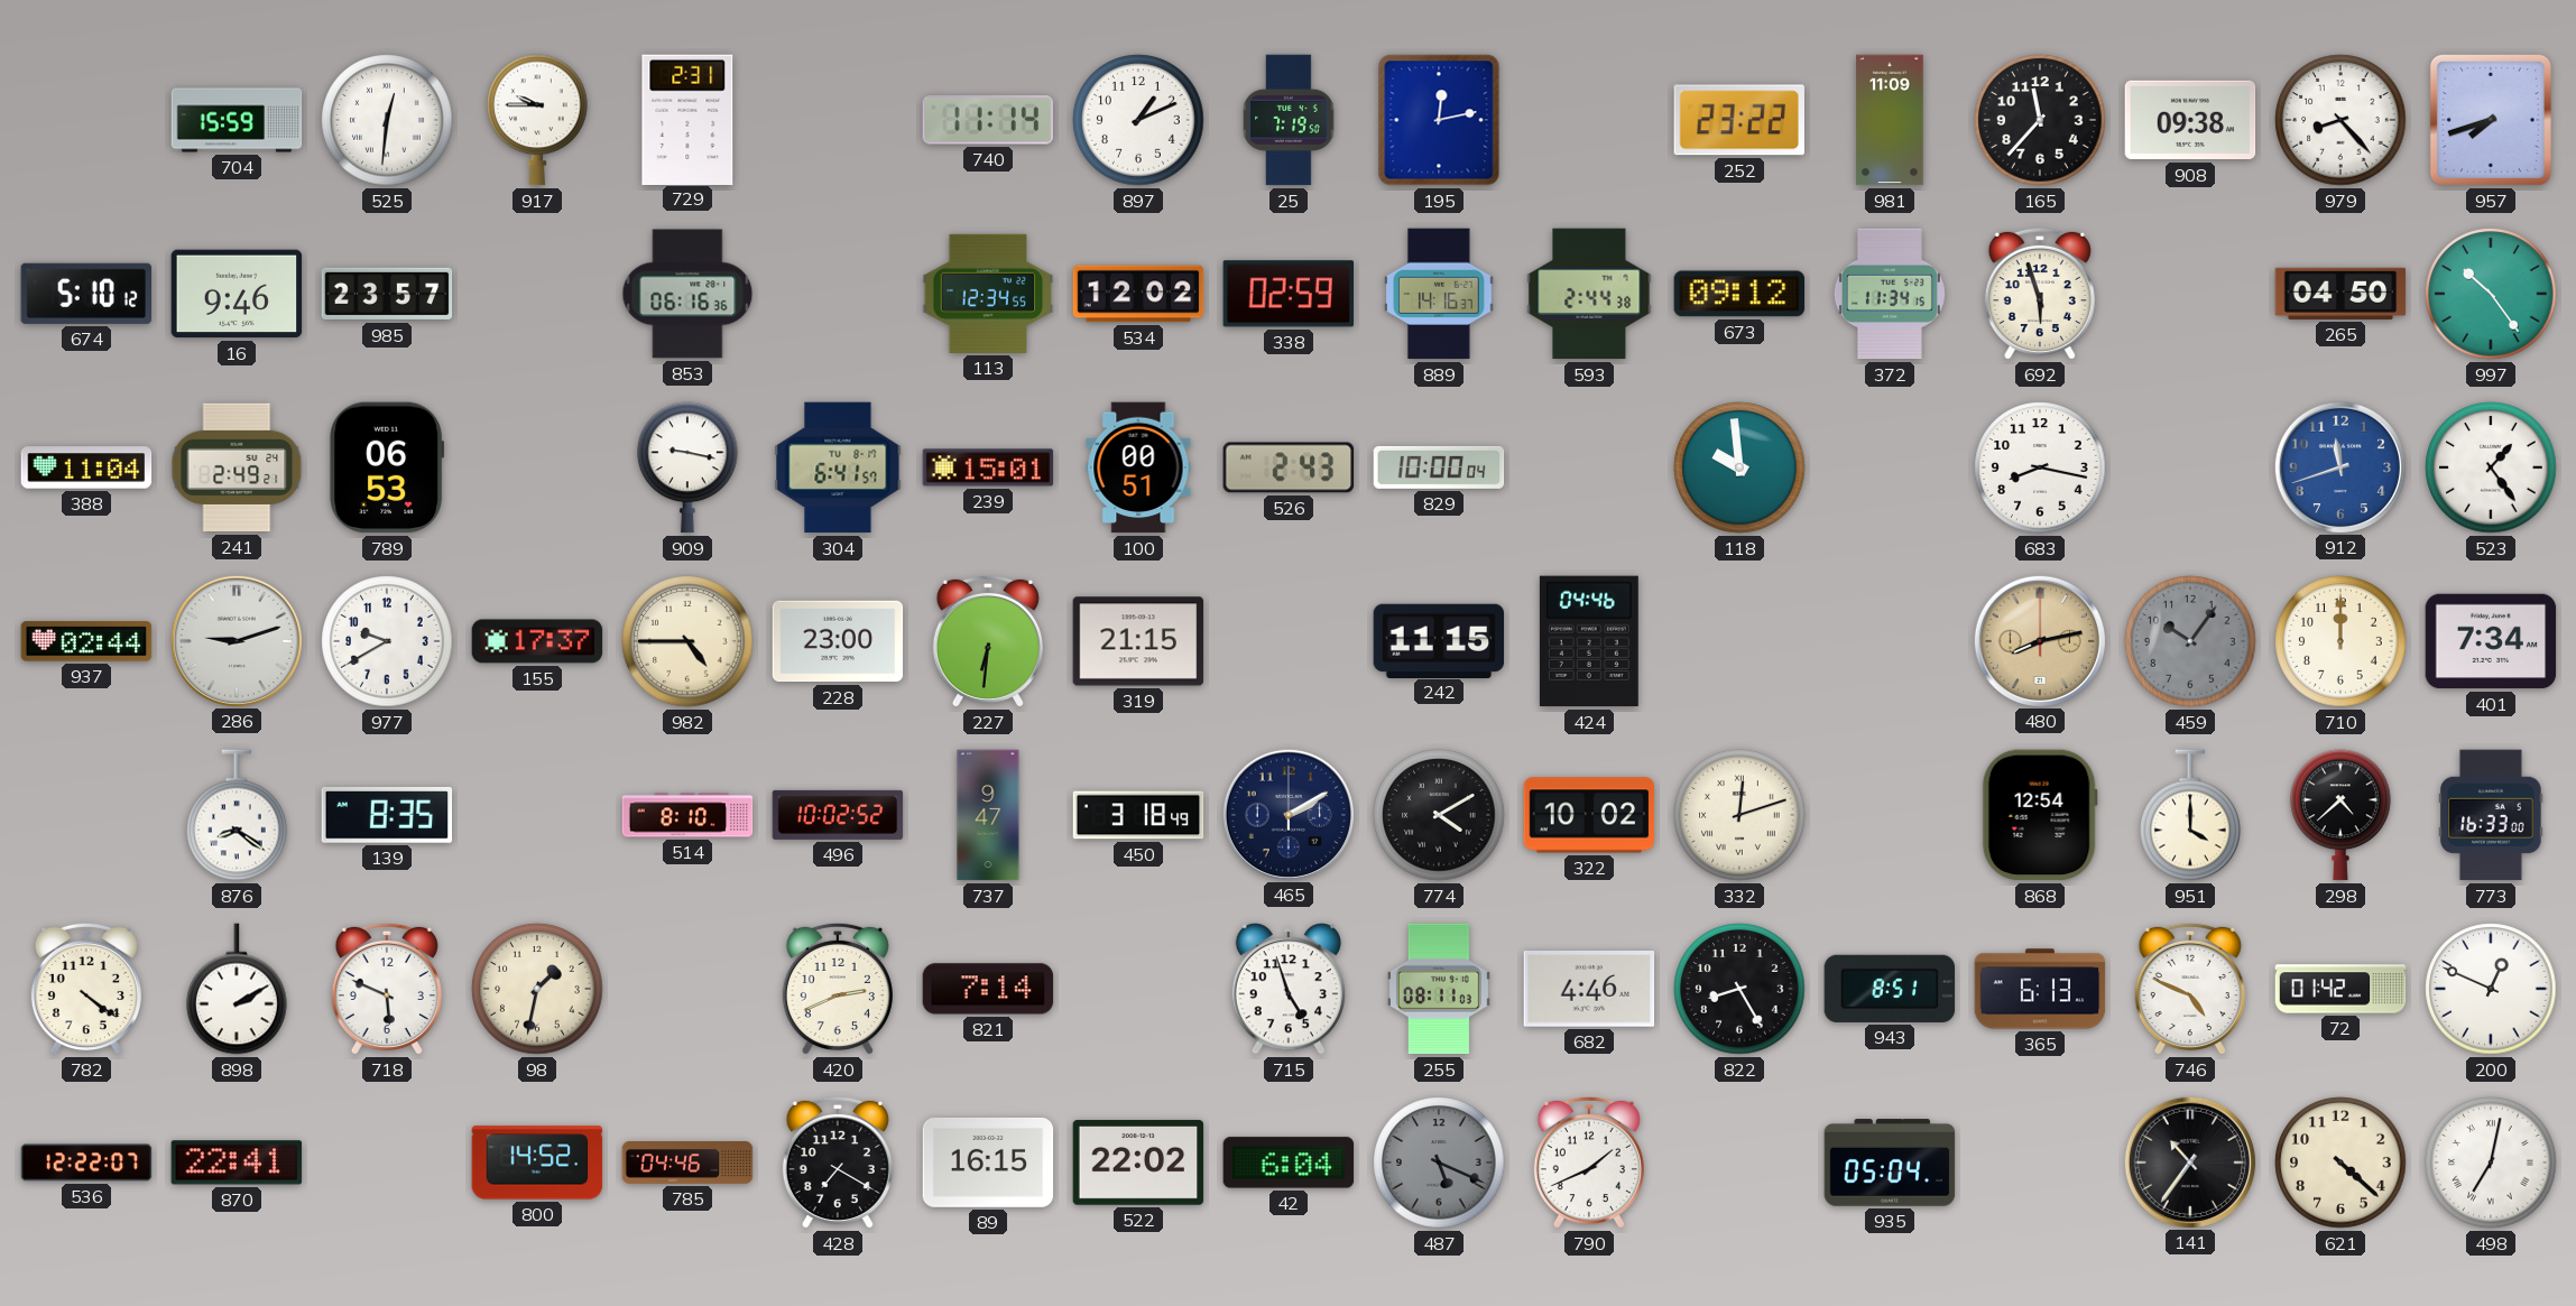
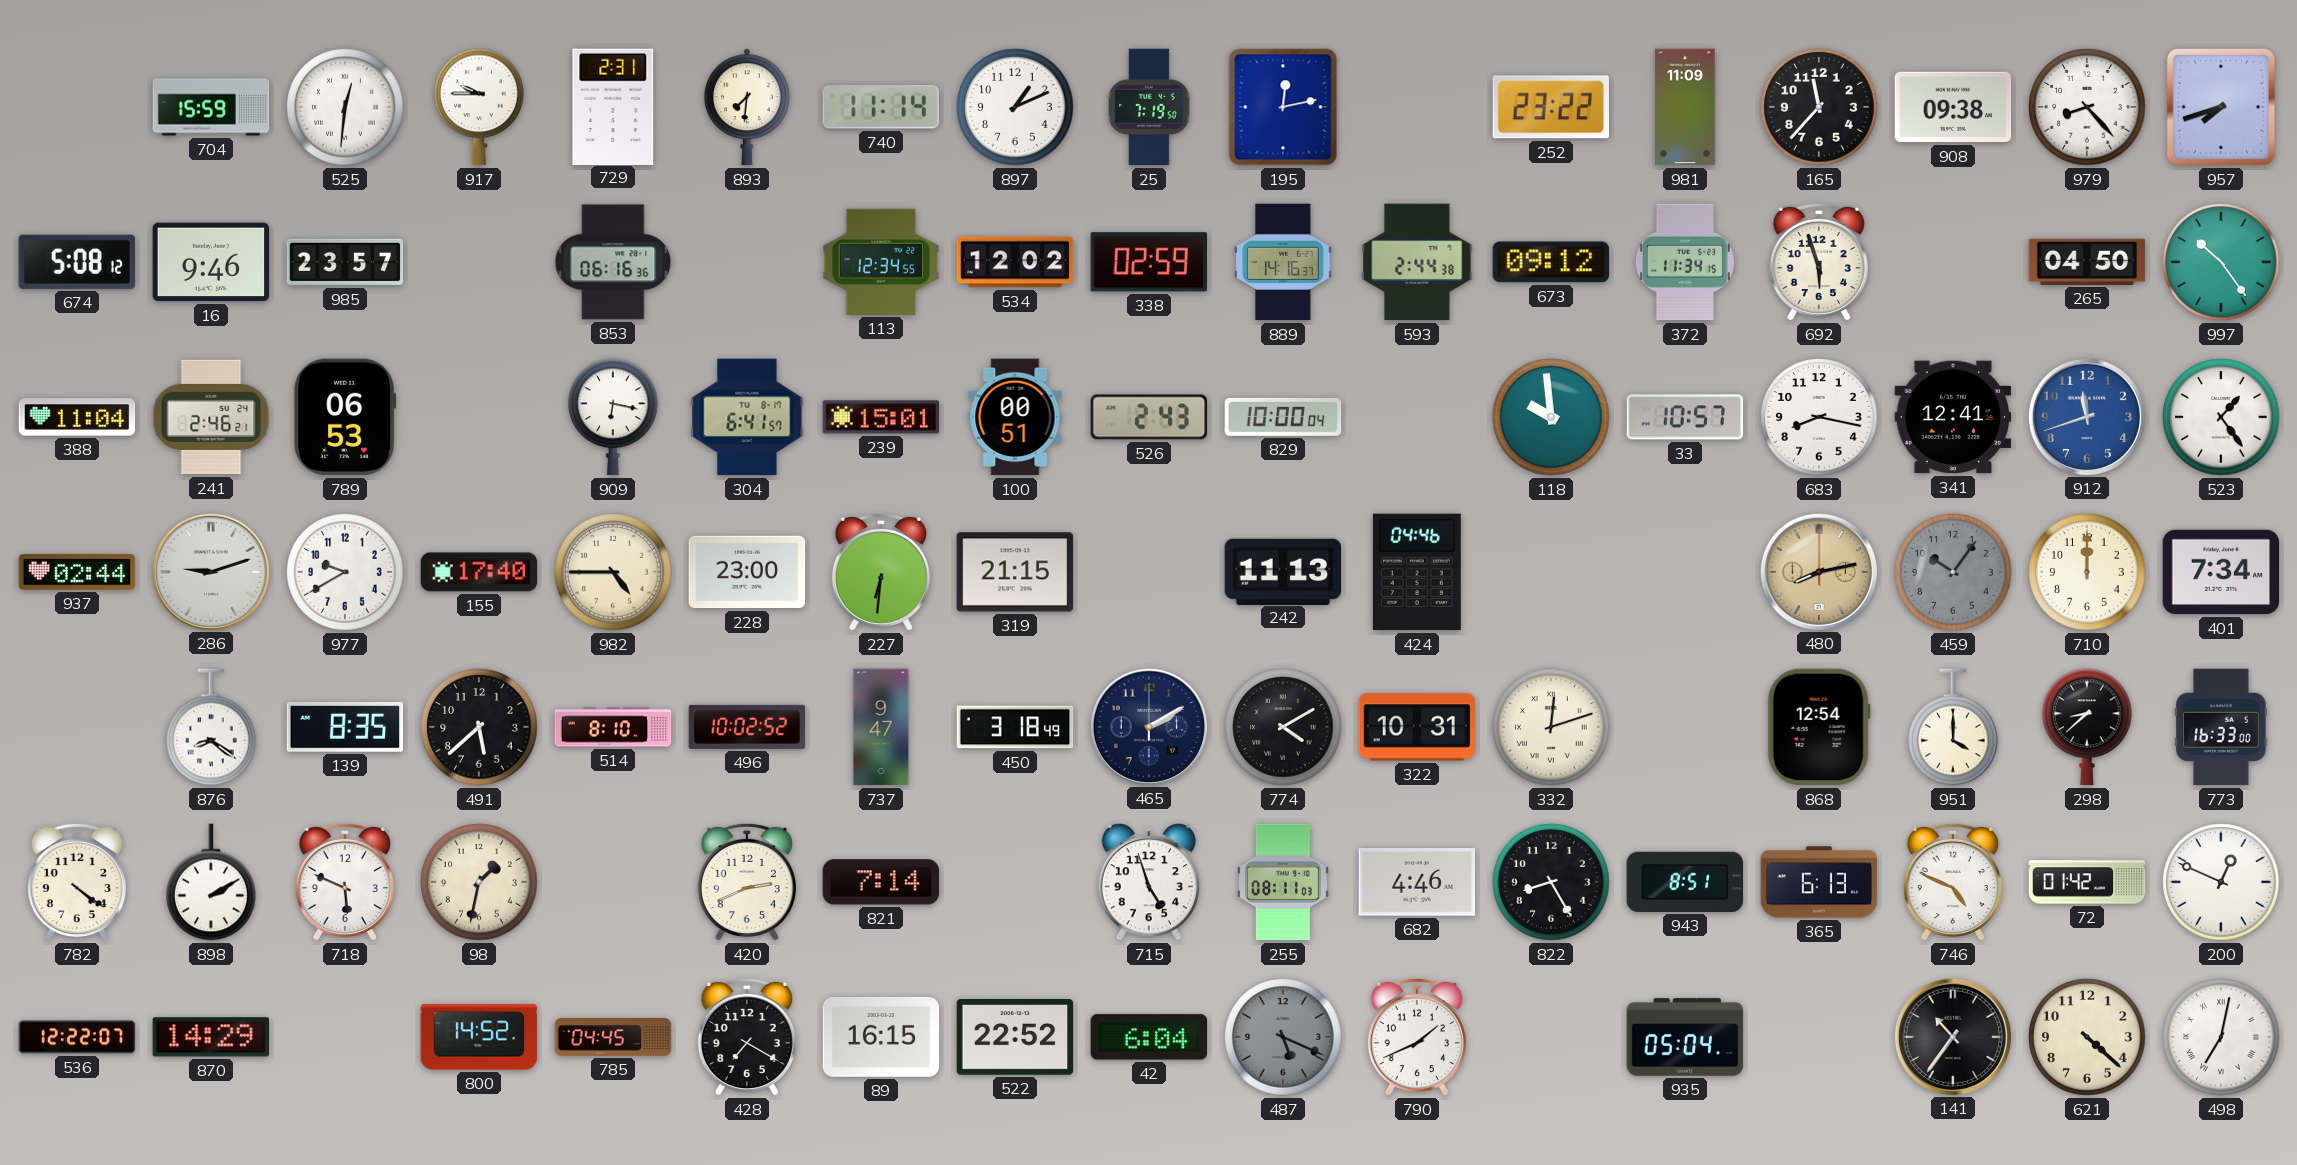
893: none -> 7:31
674: 5:10 -> 5:08
241: 2:49 -> 2:46
909: 9:17 -> 6:17
33: none -> 10:57
341: none -> 12:41
155: 17:37 -> 17:40
242: 11:15 -> 11:13
491: none -> 5:38
322: 10:02 -> 10:31
298: 4:38 -> 8:38
870: 22:41 -> 14:29
785: 04:46 -> 04:45
522: 22:02 -> 22:52
